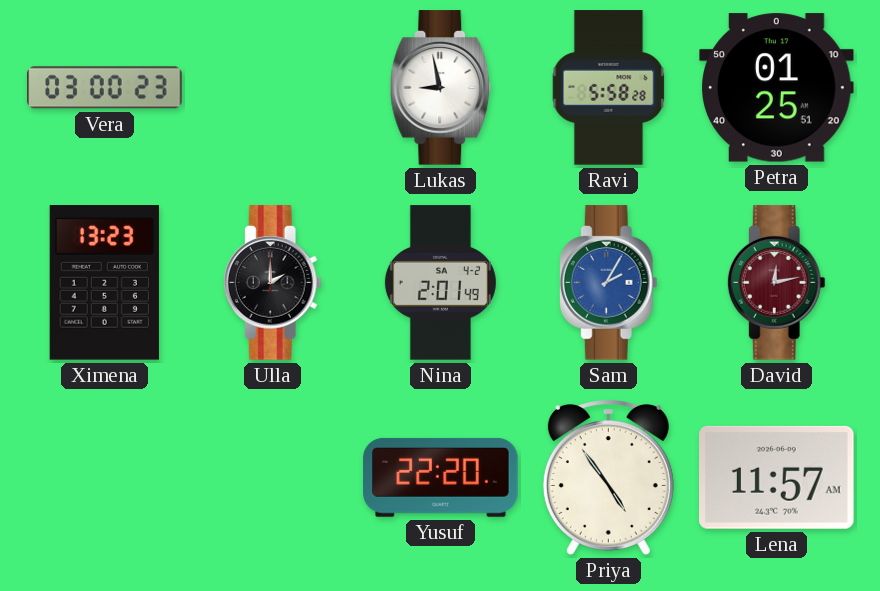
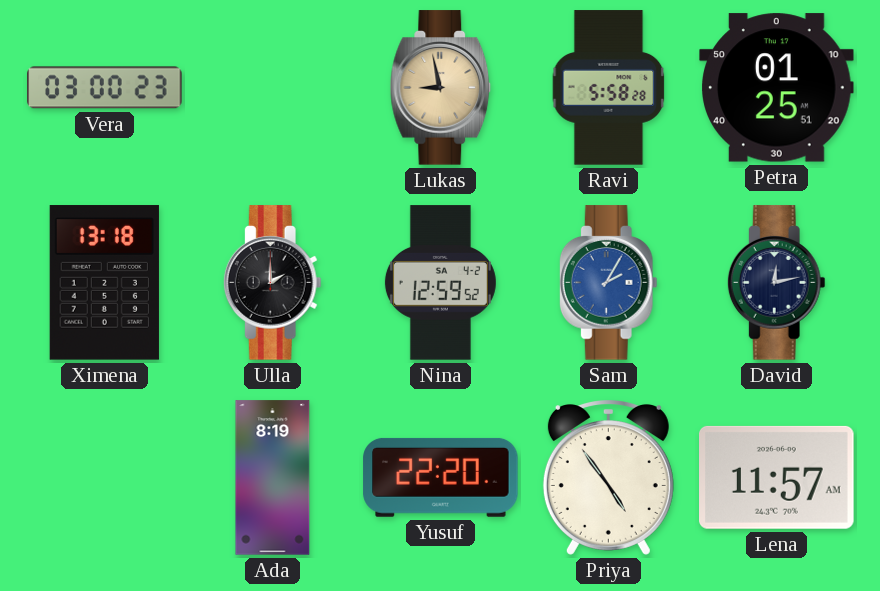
Lukas dial: white -> champagne
Ximena: 13:23 -> 13:18
Nina: 2:01 -> 12:59
David dial: burgundy -> navy
Ada: none -> 8:19
